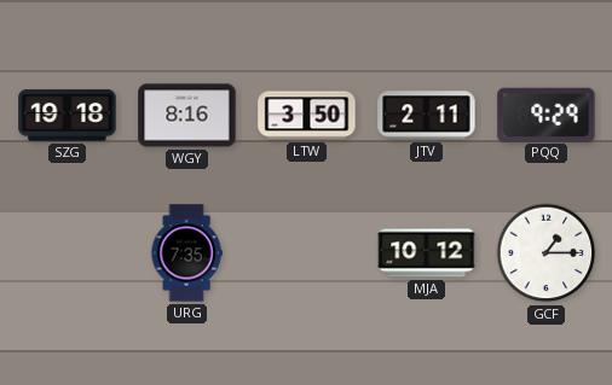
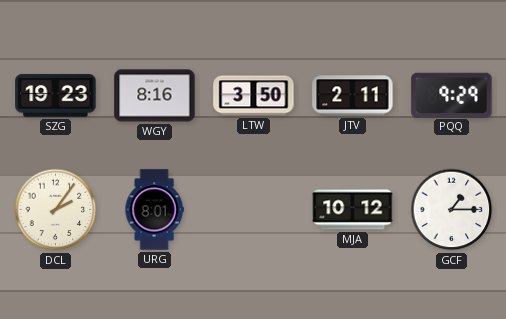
SZG: 19:18 -> 19:23
DCL: none -> 2:06
URG: 7:35 -> 8:01
